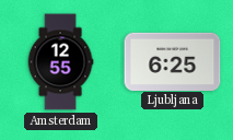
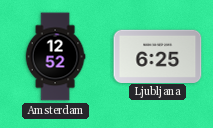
Amsterdam: 12:55 -> 12:52
